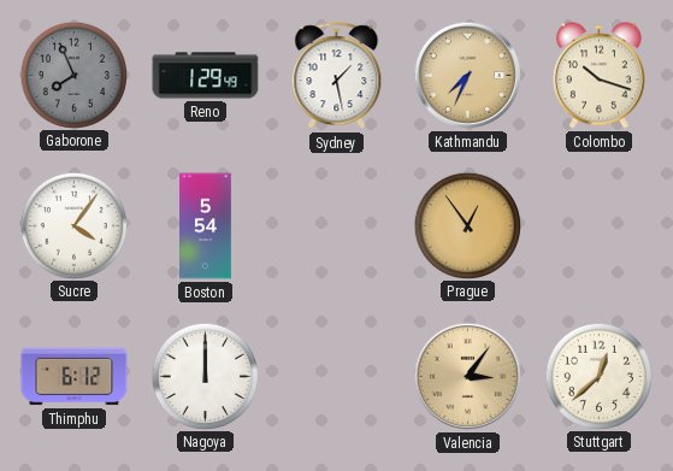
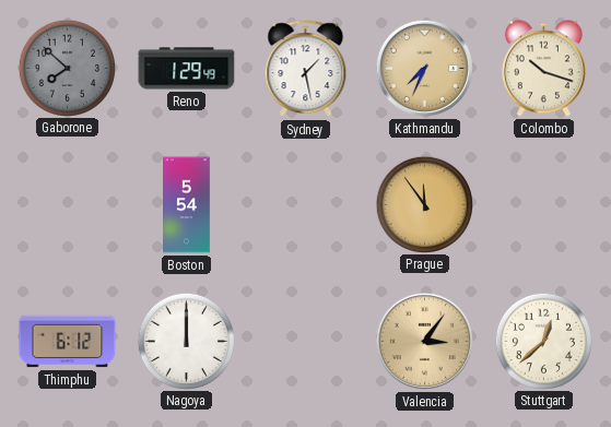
Gaborone: 7:56 -> 7:52
Sucre: 4:06 -> none
Prague: 12:54 -> 11:54
